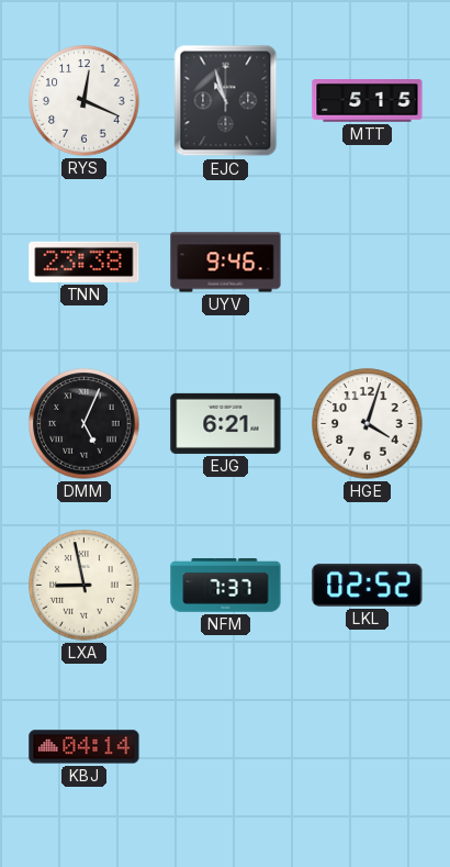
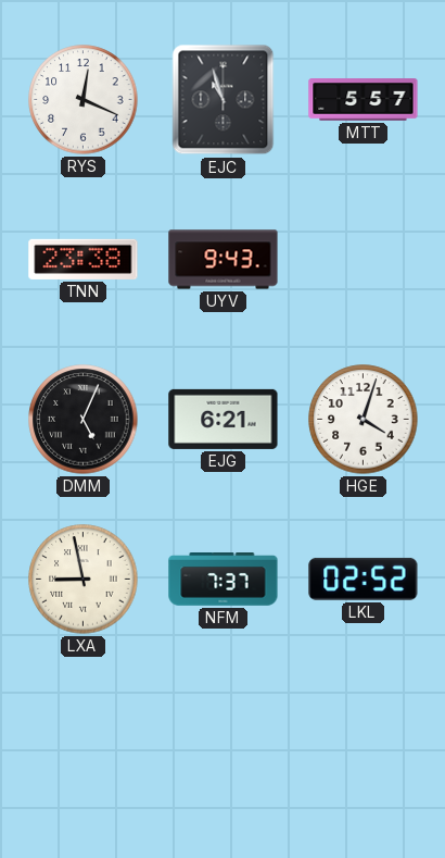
MTT: 5:15 -> 5:57
UYV: 9:46 -> 9:43
KBJ: 04:14 -> none
